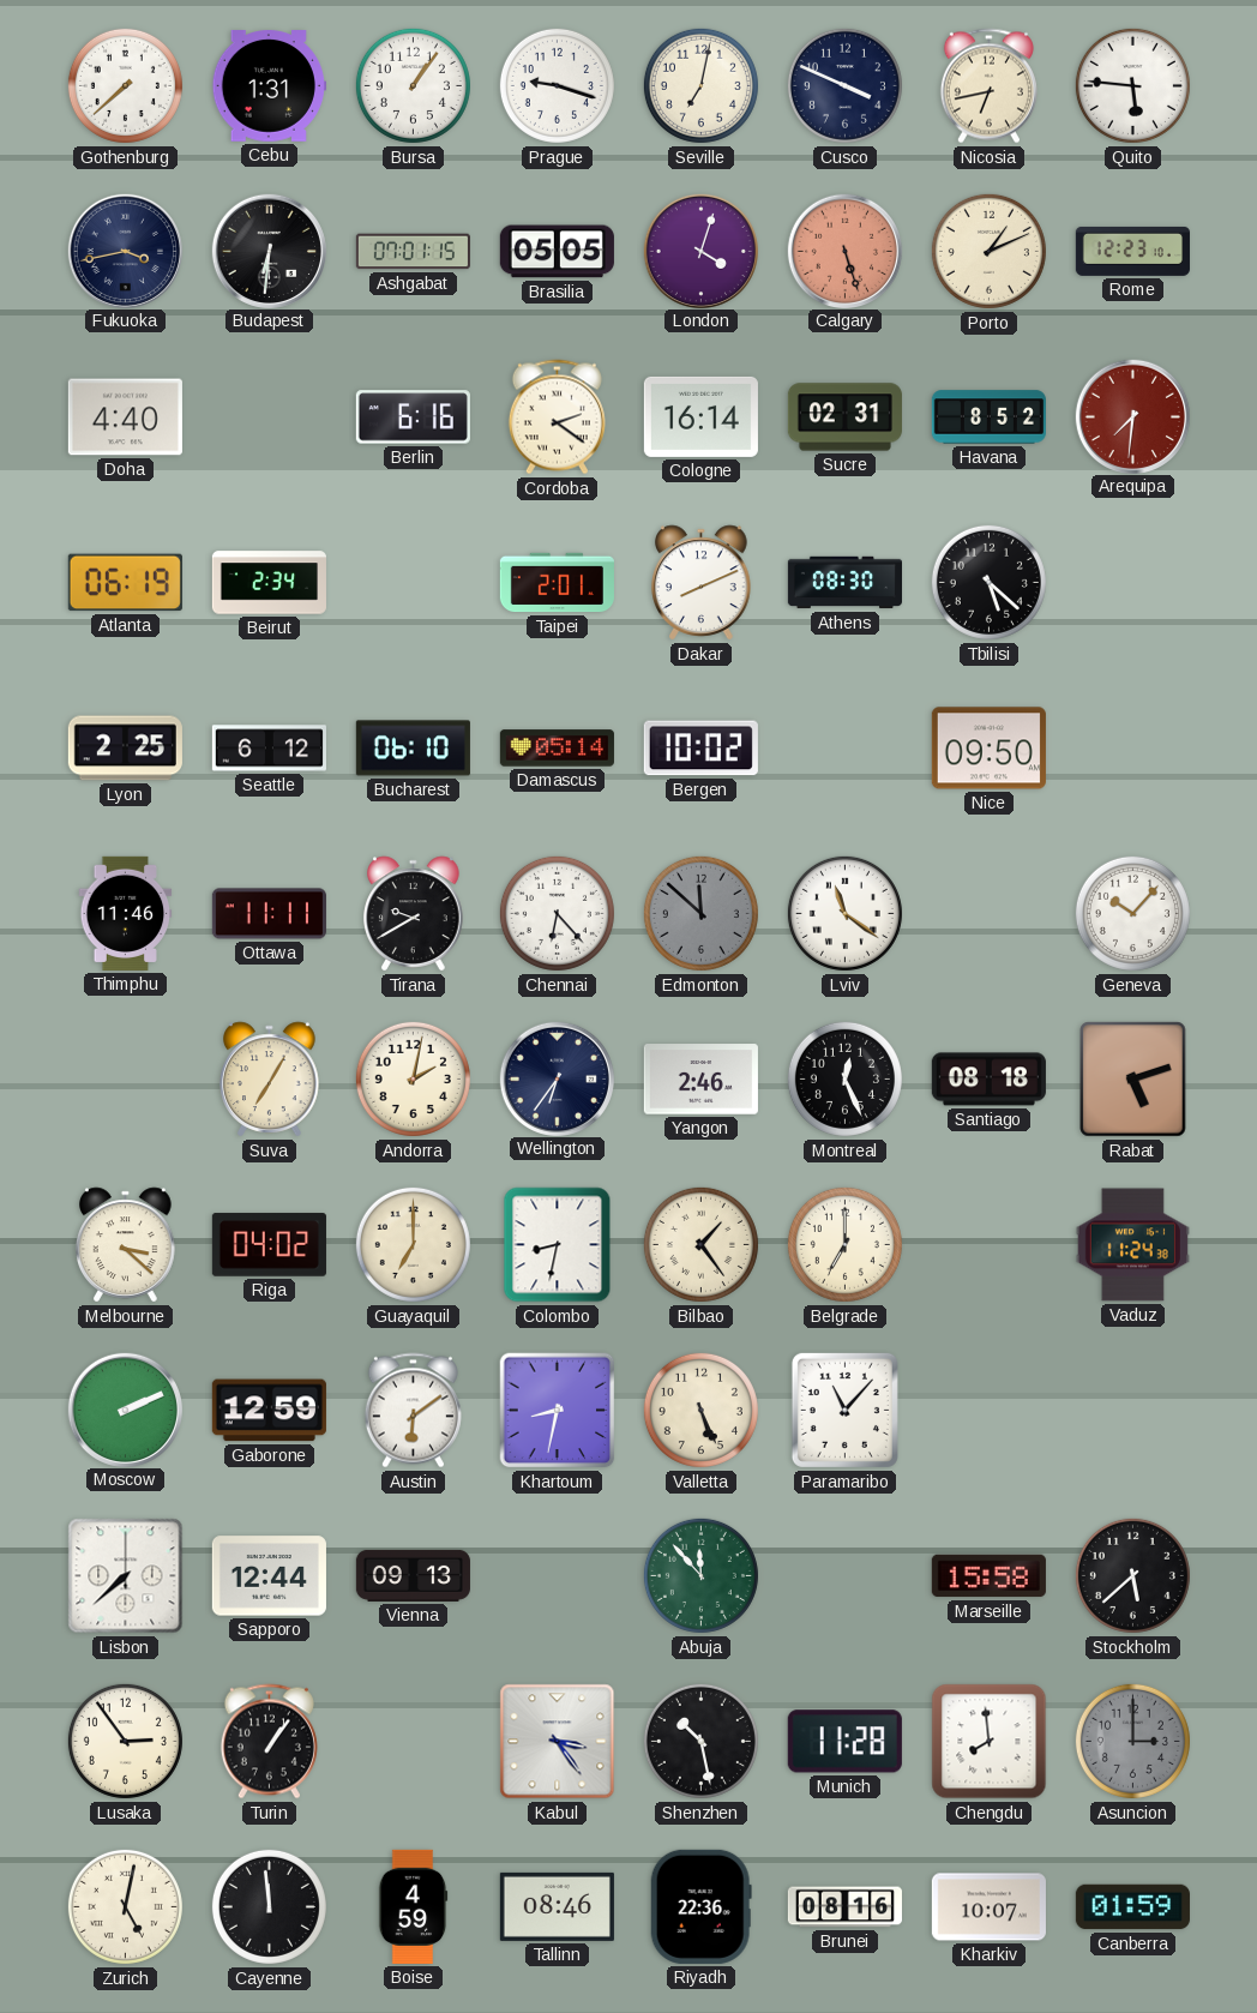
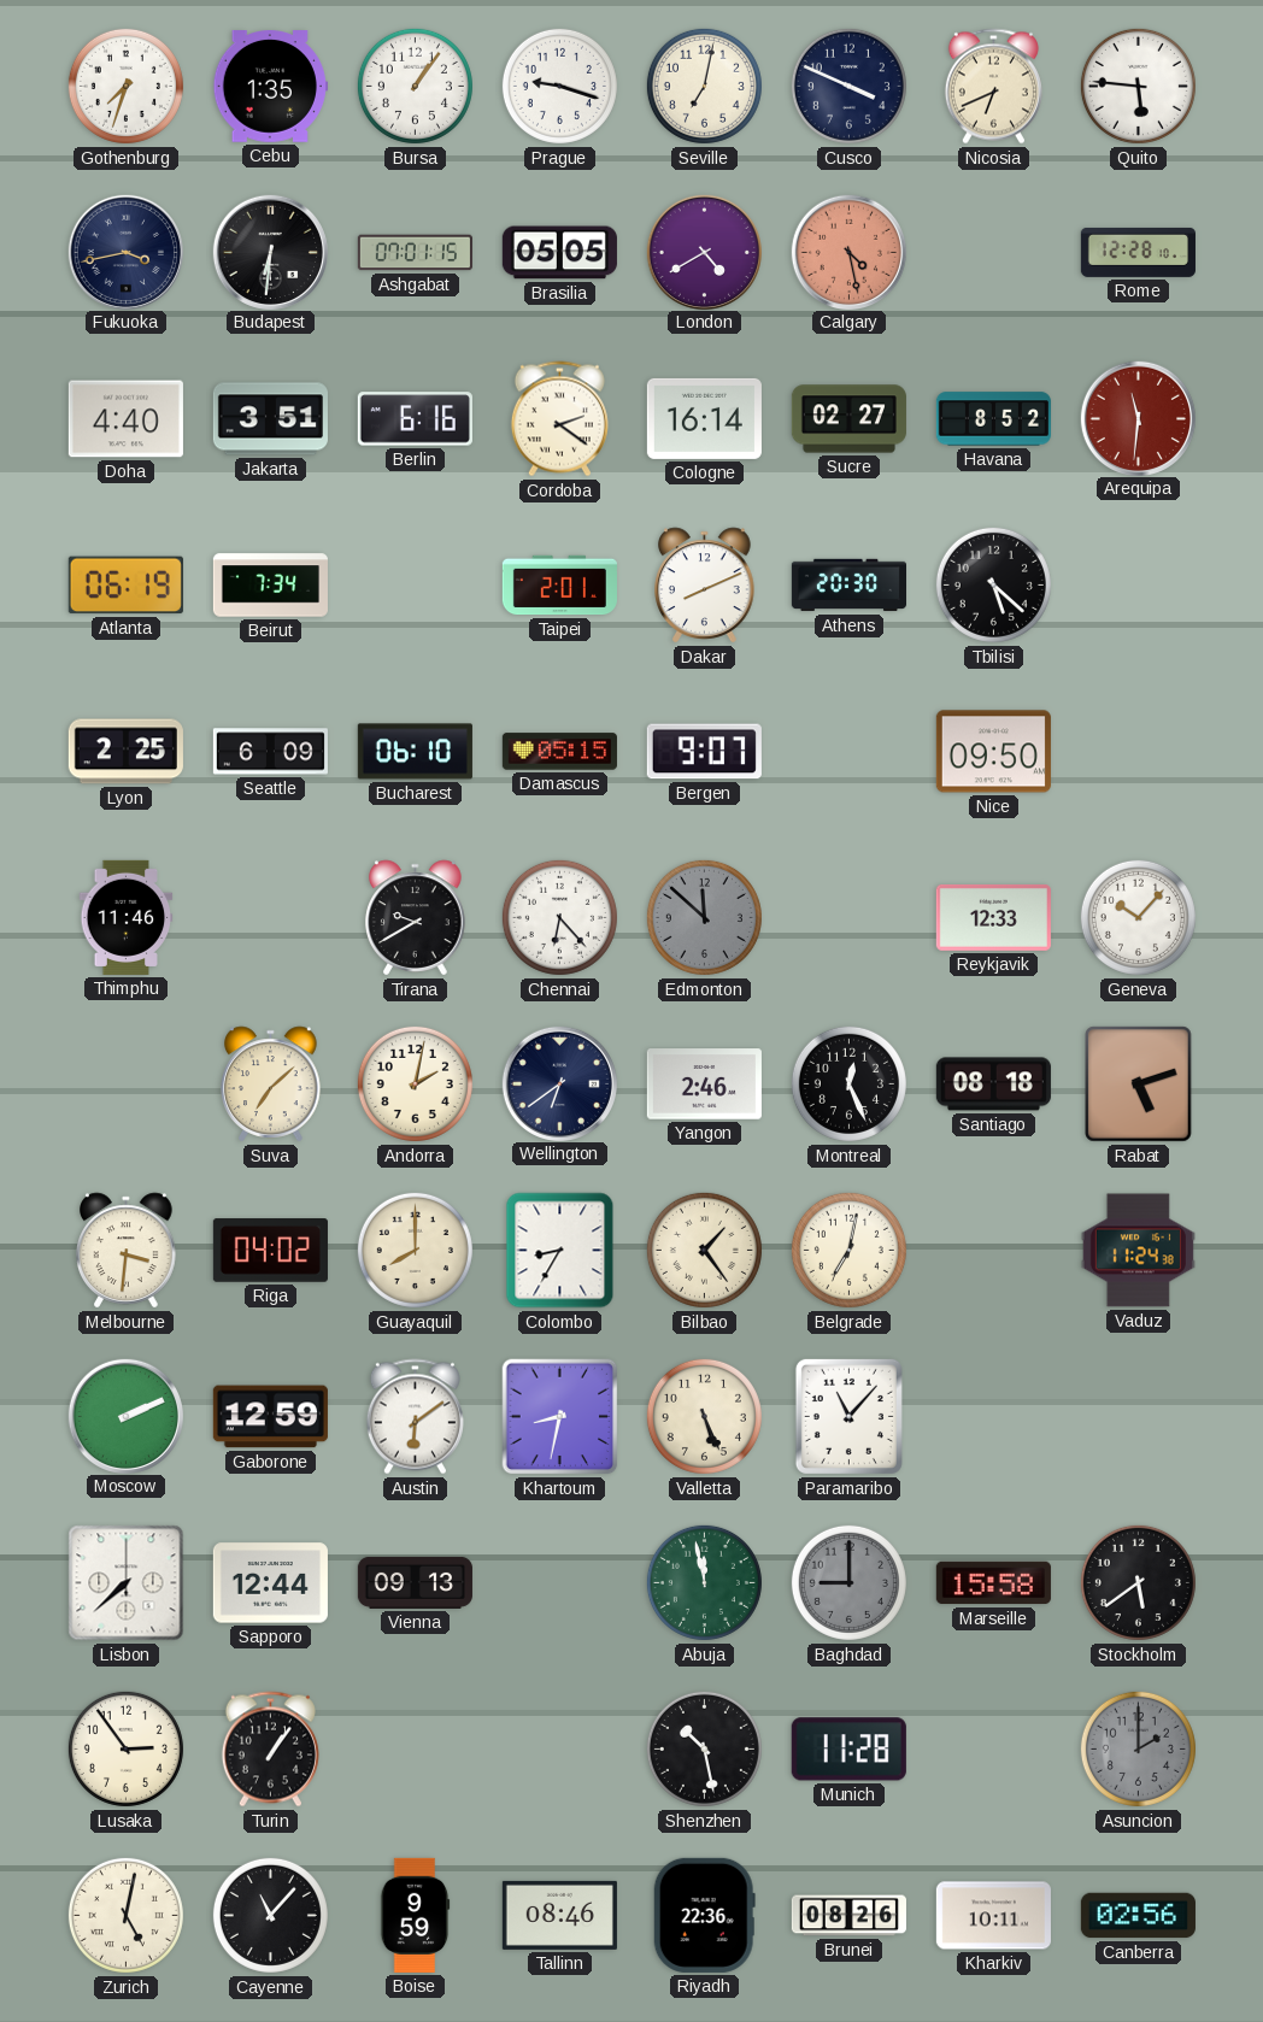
Gothenburg: 7:38 -> 7:33
Cebu: 1:31 -> 1:35
Nicosia: 6:43 -> 6:41
London: 4:03 -> 4:40
Calgary: 5:27 -> 4:28
Porto: 1:11 -> none
Rome: 12:23 -> 12:28
Jakarta: none -> 3:51
Sucre: 02:31 -> 02:27
Arequipa: 7:31 -> 11:31
Beirut: 2:34 -> 7:34
Athens: 08:30 -> 20:30
Seattle: 6:12 -> 6:09
Damascus: 05:14 -> 05:15
Bergen: 10:02 -> 9:07
Ottawa: 11:11 -> none
Lviv: 11:21 -> none
Reykjavik: none -> 12:33
Suva: 7:05 -> 7:08
Wellington: 6:36 -> 6:39
Melbourne: 3:22 -> 3:31
Guayaquil: 7:00 -> 8:00
Colombo: 8:32 -> 8:35
Belgrade: 7:00 -> 7:02
Abuja: 11:53 -> 11:58
Baghdad: none -> 9:00
Stockholm: 5:38 -> 5:39
Kabul: 3:24 -> none
Chengdu: 7:59 -> none
Asuncion: 3:00 -> 2:00
Cayenne: 11:59 -> 11:07
Boise: 4:59 -> 9:59
Brunei: 08:16 -> 08:26
Kharkiv: 10:07 -> 10:11
Canberra: 01:59 -> 02:56
